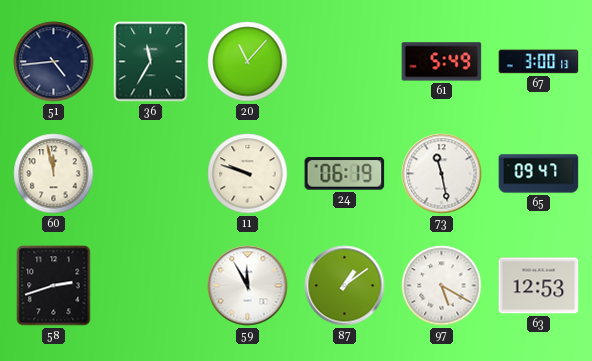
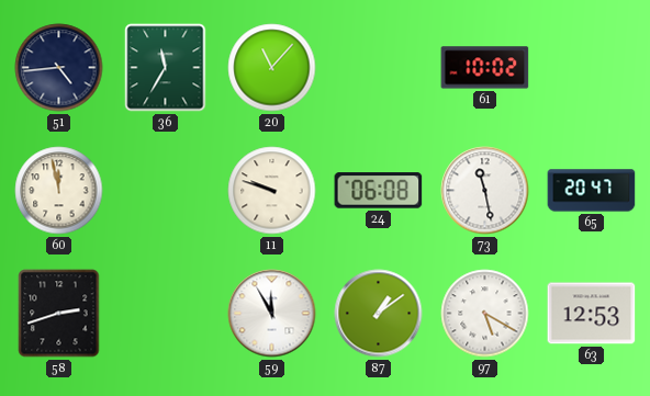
61: 5:49 -> 10:02
67: 3:00 -> none
24: 06:19 -> 06:08
65: 09:47 -> 20:47
